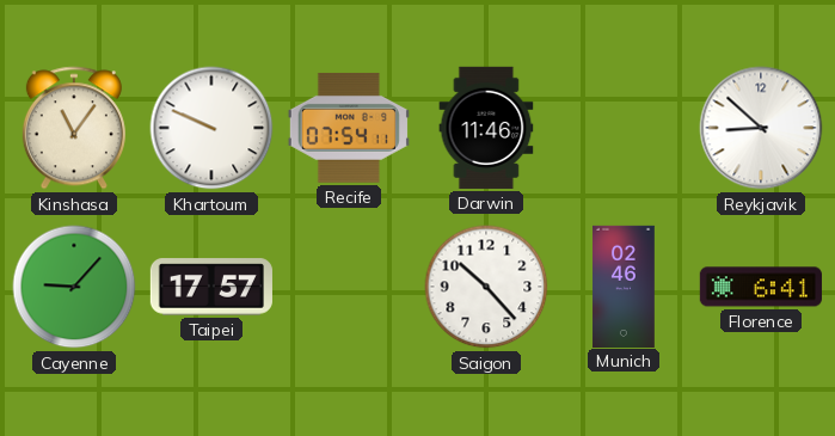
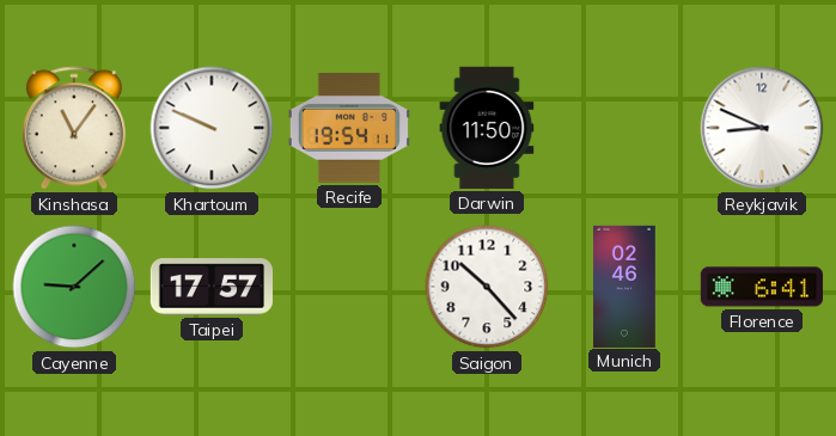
Recife: 07:54 -> 19:54
Darwin: 11:46 -> 11:50
Reykjavik: 8:52 -> 8:49
Cayenne: 9:07 -> 9:08
